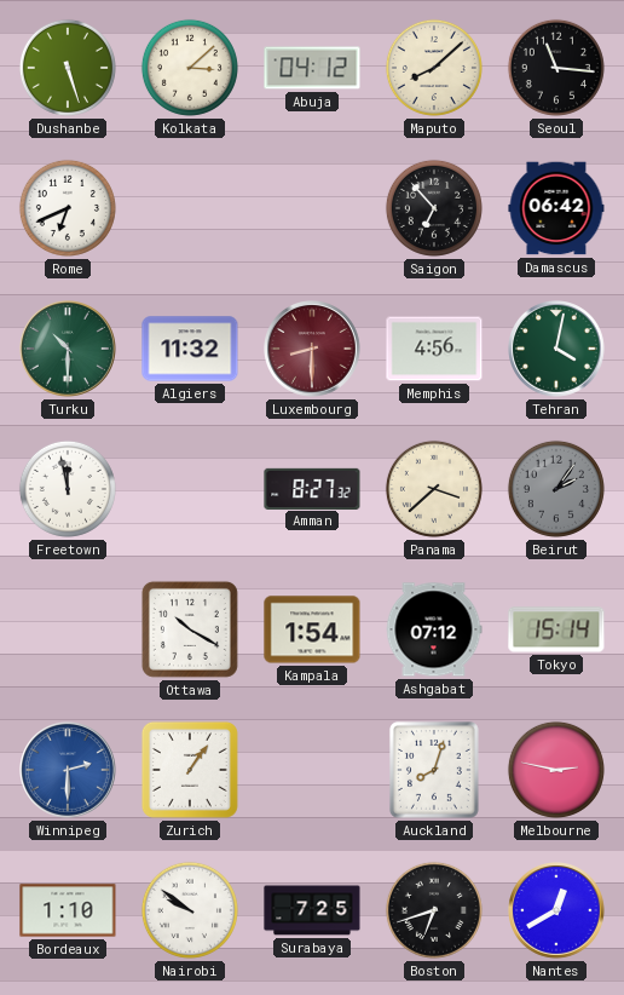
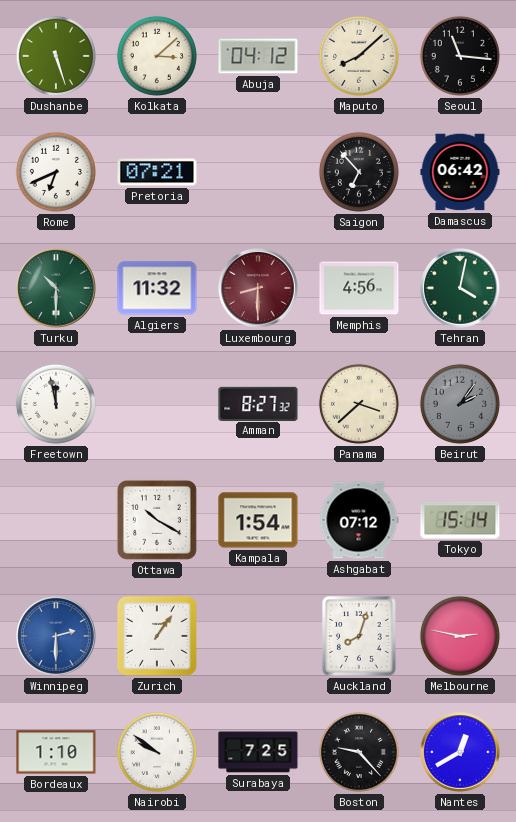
Pretoria: none -> 07:21
Boston: 6:42 -> 9:23
